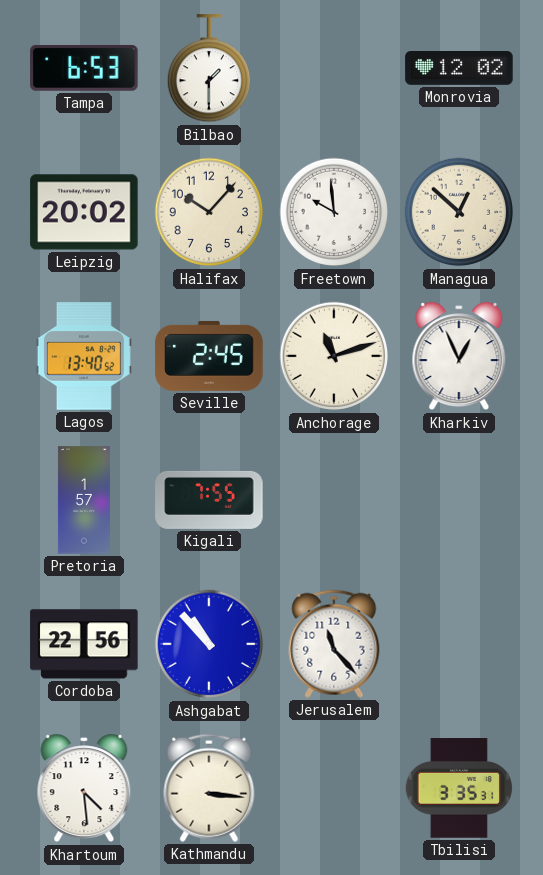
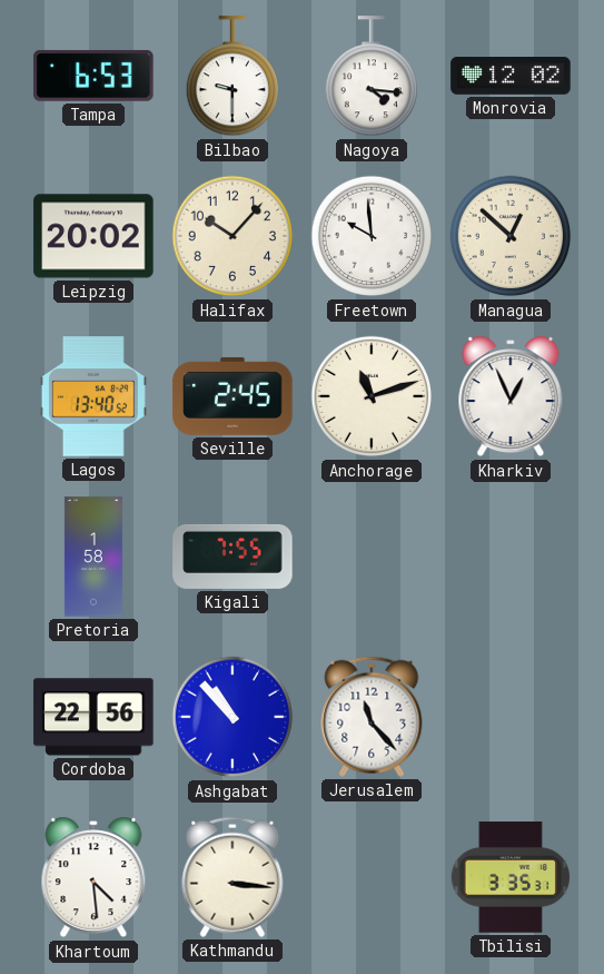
Bilbao: 1:30 -> 9:30
Nagoya: none -> 4:16
Pretoria: 1:57 -> 1:58
